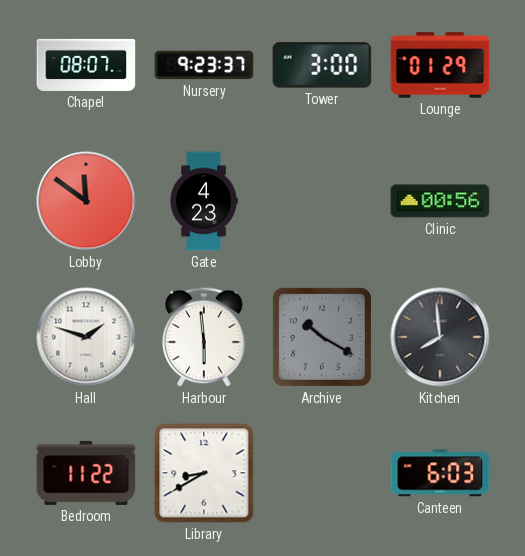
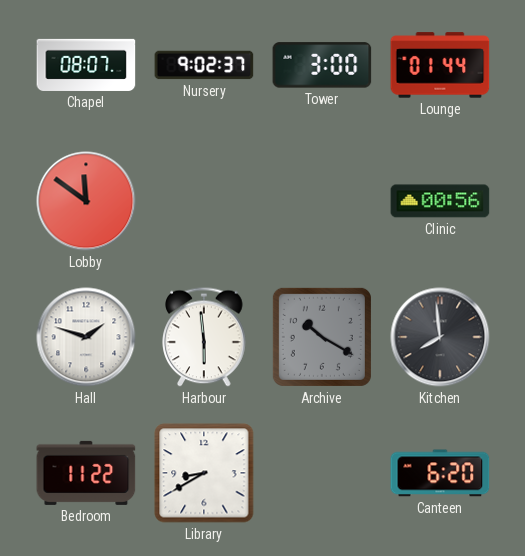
Nursery: 9:23 -> 9:02
Lounge: 01:29 -> 01:44
Gate: 4:23 -> none
Canteen: 6:03 -> 6:20
